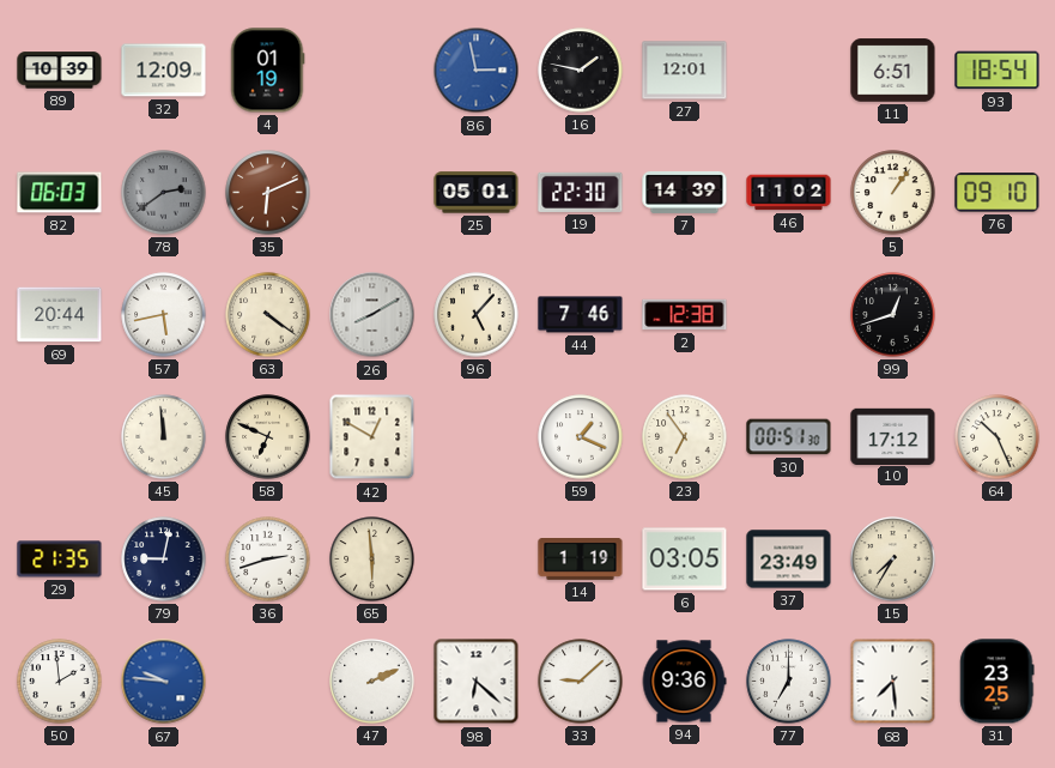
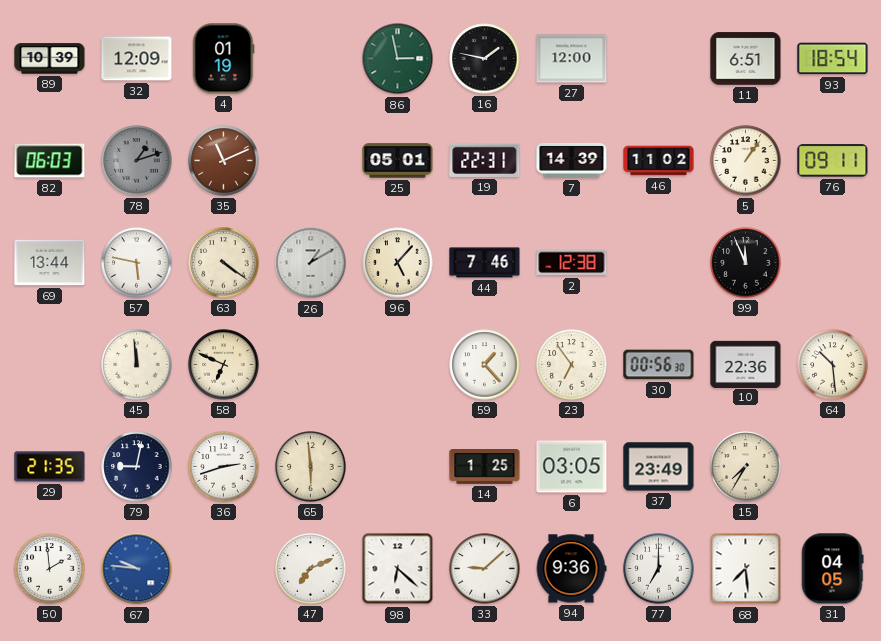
86 dial: blue -> green
27: 12:01 -> 12:00
78: 2:39 -> 1:12
35: 6:11 -> 11:11
19: 22:30 -> 22:31
76: 09:10 -> 09:11
69: 20:44 -> 13:44
57: 5:43 -> 5:47
26: 8:10 -> 1:10
99: 12:42 -> 11:56
42: 12:50 -> none
59: 1:19 -> 1:23
30: 00:51 -> 00:56
10: 17:12 -> 22:36
64: 10:26 -> 10:29
14: 1:19 -> 1:25
47: 2:11 -> 7:11
31: 23:25 -> 04:05
